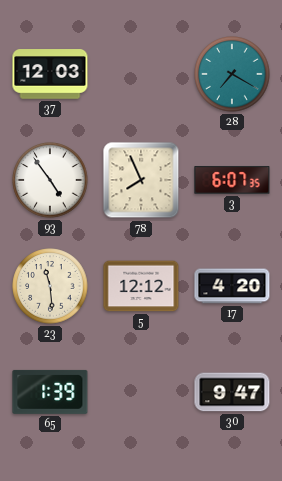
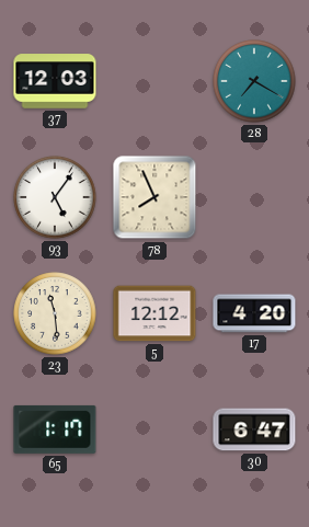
93: 4:54 -> 5:06
3: 6:07 -> none
65: 1:39 -> 1:17
30: 9:47 -> 6:47
